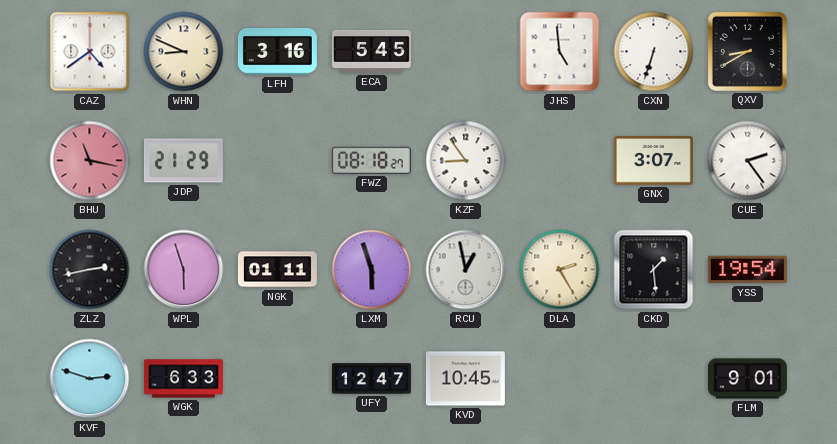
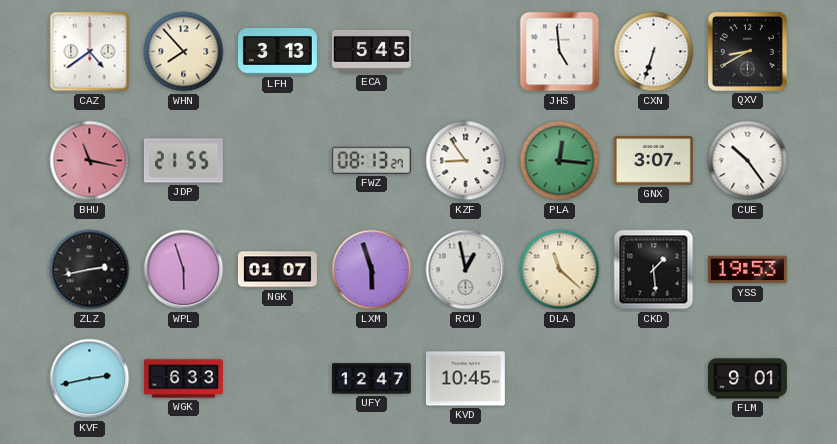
WHN: 8:49 -> 7:53
LFH: 3:16 -> 3:13
JDP: 21:29 -> 21:55
FWZ: 08:18 -> 08:13
PLA: none -> 12:16
CUE: 2:24 -> 10:24
NGK: 01:11 -> 01:07
DLA: 2:25 -> 11:22
YSS: 19:54 -> 19:53
KVF: 2:48 -> 2:43
